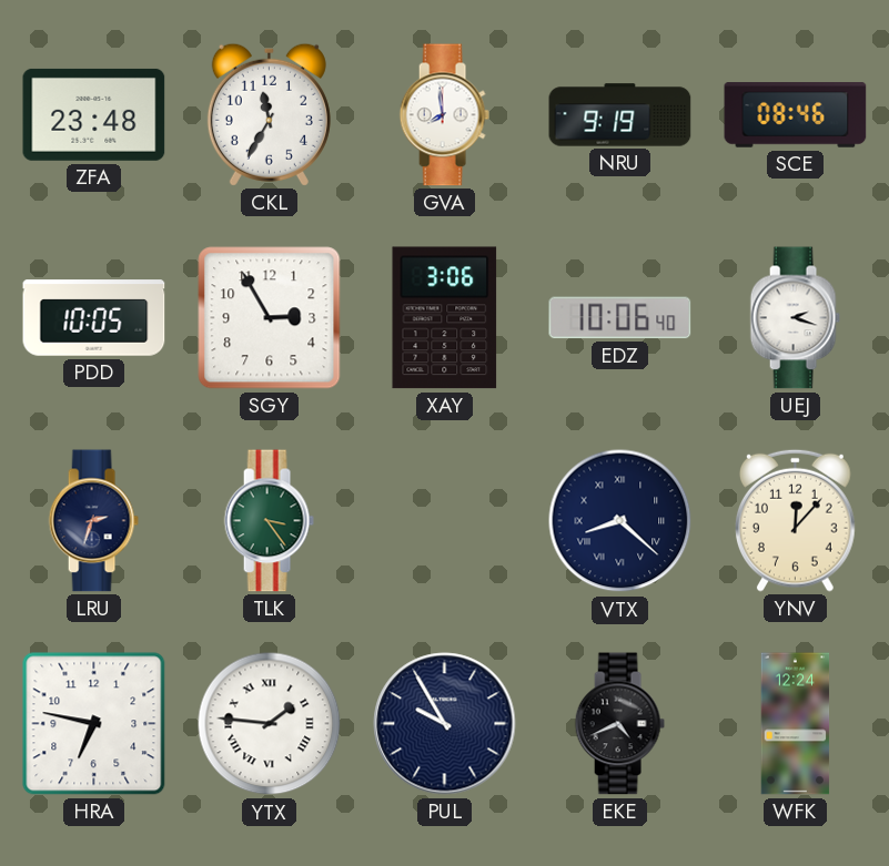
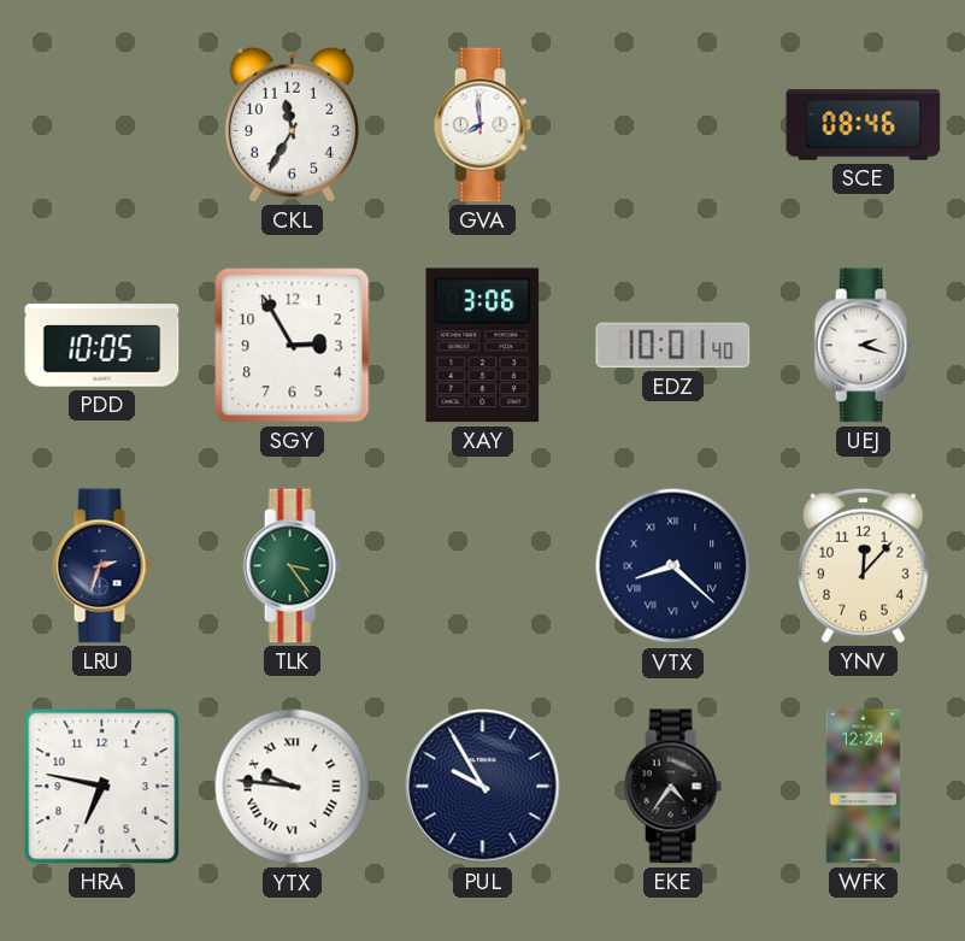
ZFA: 23:48 -> none
NRU: 9:19 -> none
EDZ: 10:06 -> 10:01
YTX: 1:46 -> 9:46
EKE: 4:41 -> 4:36
